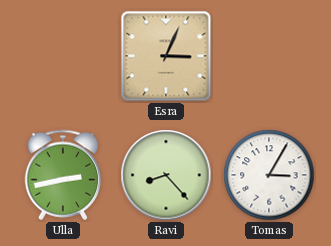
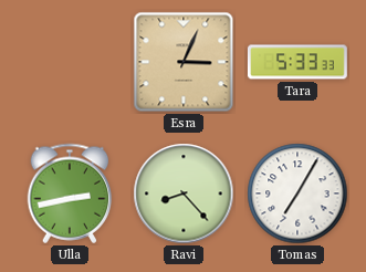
Tara: none -> 5:33
Tomas: 3:05 -> 7:05
